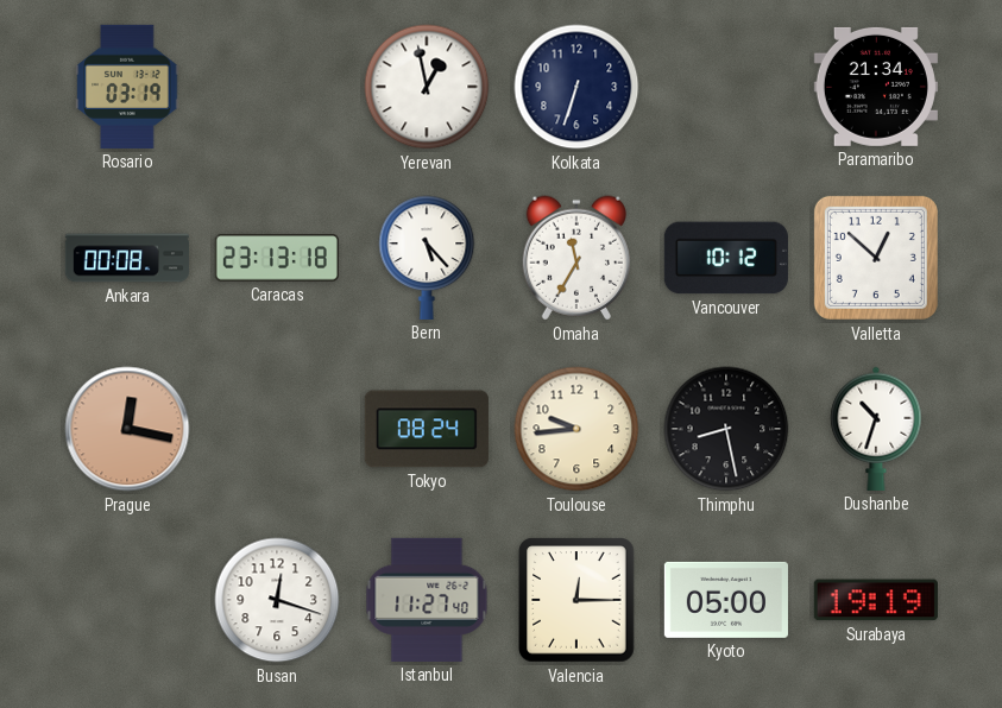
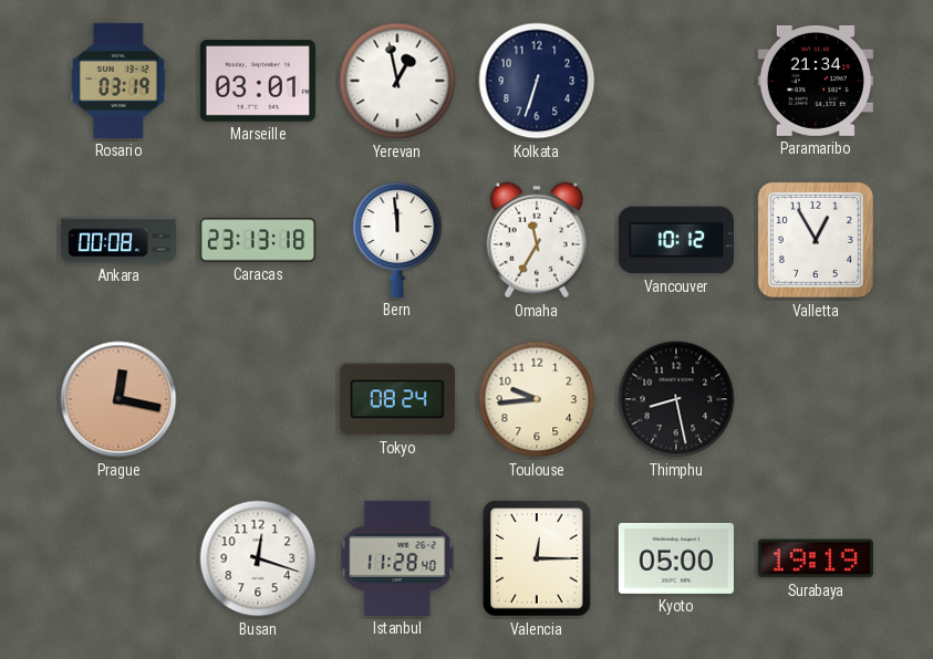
Marseille: none -> 03:01
Bern: 5:23 -> 11:59
Valletta: 12:52 -> 12:55
Dushanbe: 10:33 -> none
Istanbul: 11:27 -> 11:28
